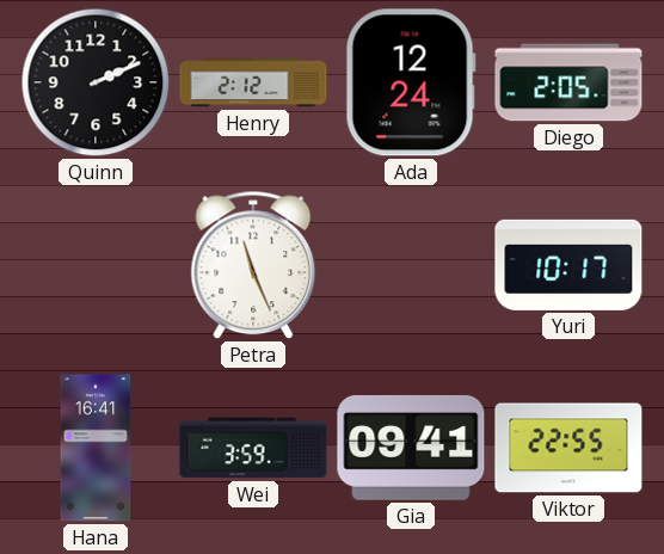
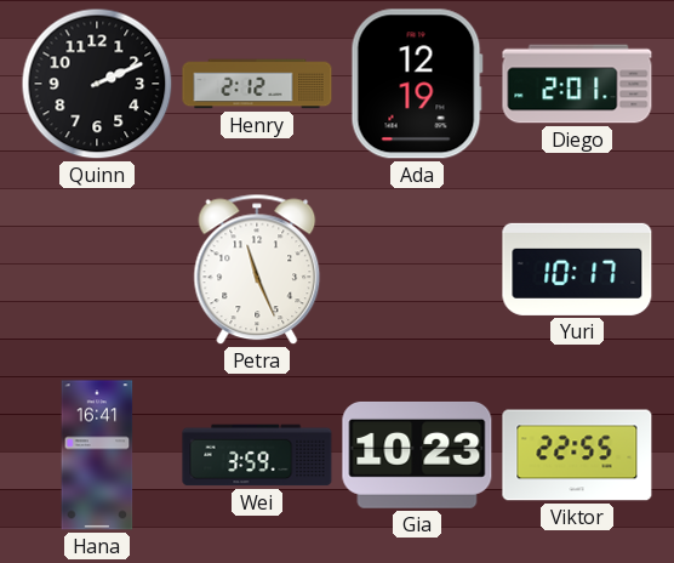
Ada: 12:24 -> 12:19
Diego: 2:05 -> 2:01
Gia: 09:41 -> 10:23
